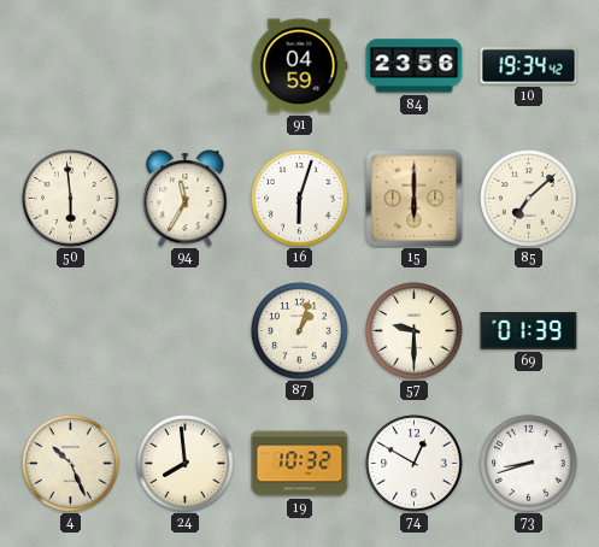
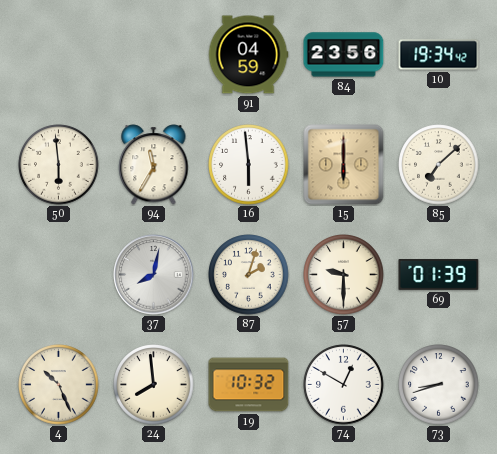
16: 6:03 -> 5:59
37: none -> 8:02
87: 1:03 -> 2:03
